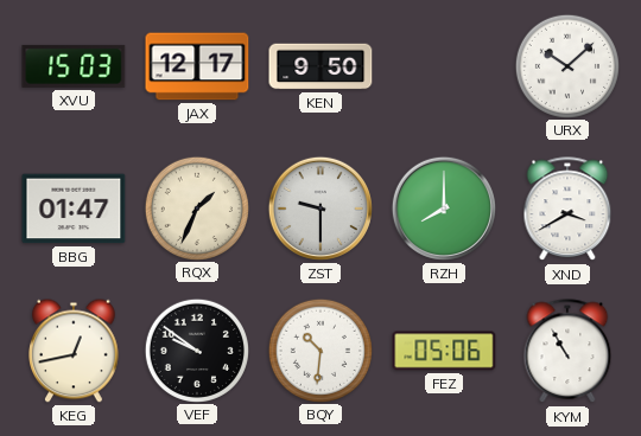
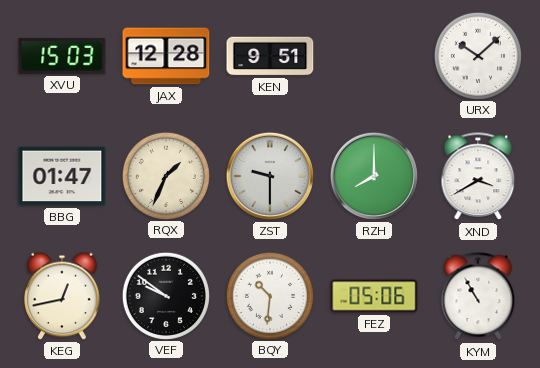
JAX: 12:17 -> 12:28
KEN: 9:50 -> 9:51
